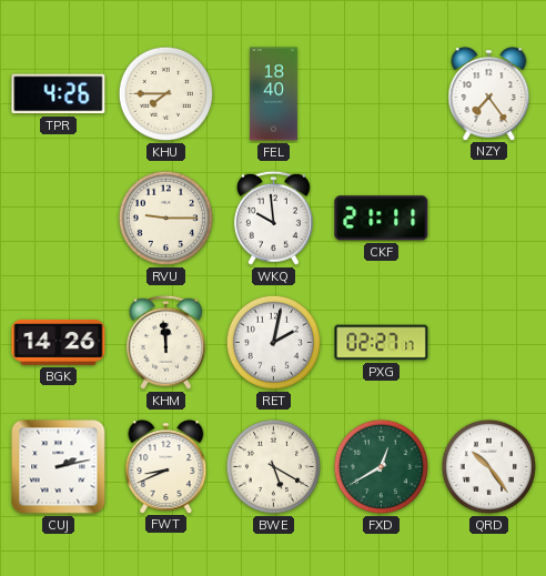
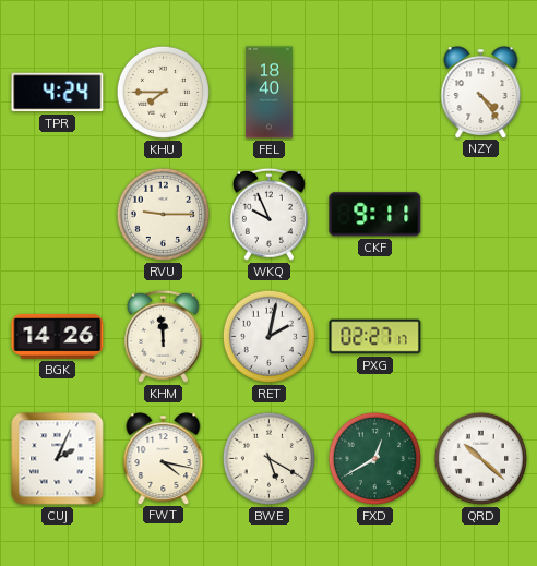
TPR: 4:26 -> 4:24
NZY: 7:24 -> 4:24
WKQ: 9:59 -> 9:56
CKF: 21:11 -> 9:11
CUJ: 2:13 -> 2:04
FWT: 8:41 -> 4:17
QRD: 10:24 -> 10:22
